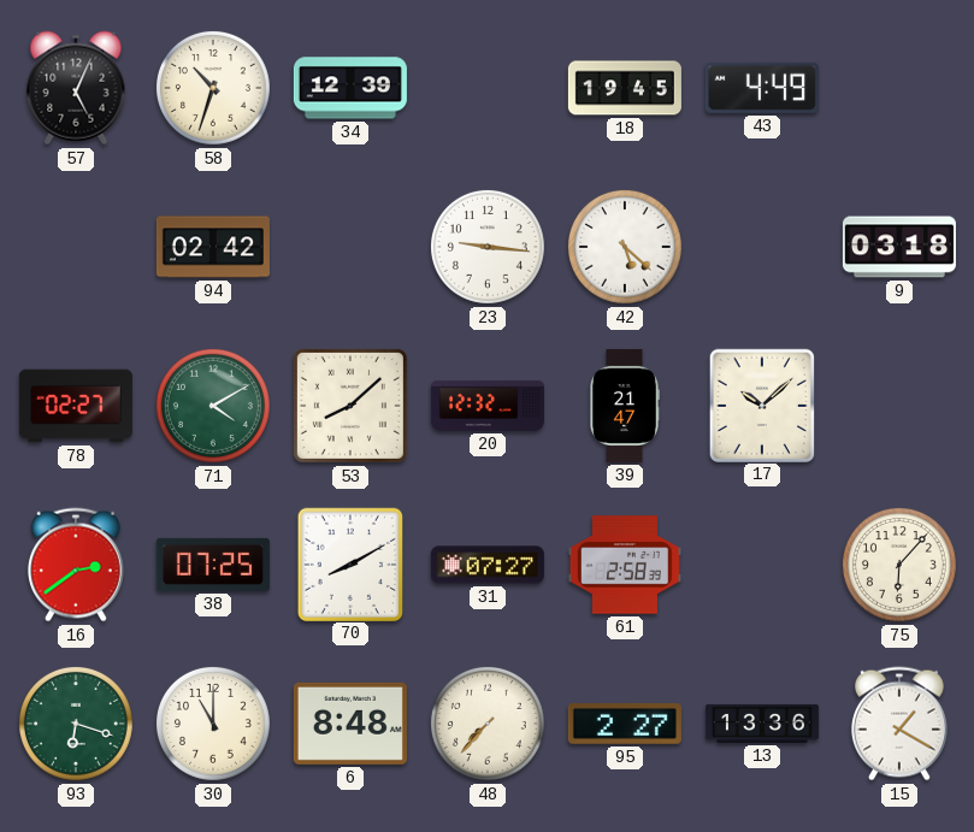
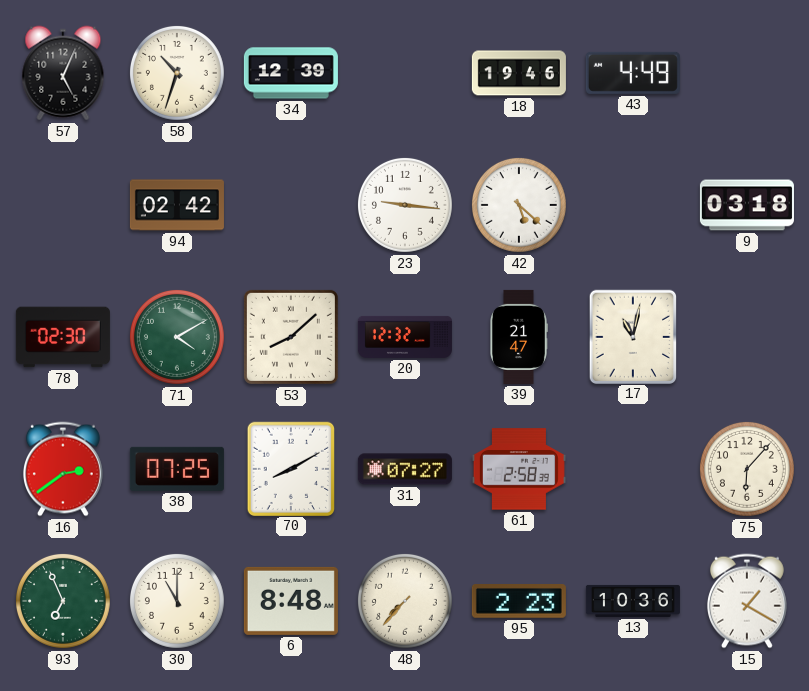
18: 19:45 -> 19:46
78: 02:27 -> 02:30
17: 10:08 -> 11:02
93: 6:18 -> 6:56
95: 2:27 -> 2:23
13: 13:36 -> 10:36
